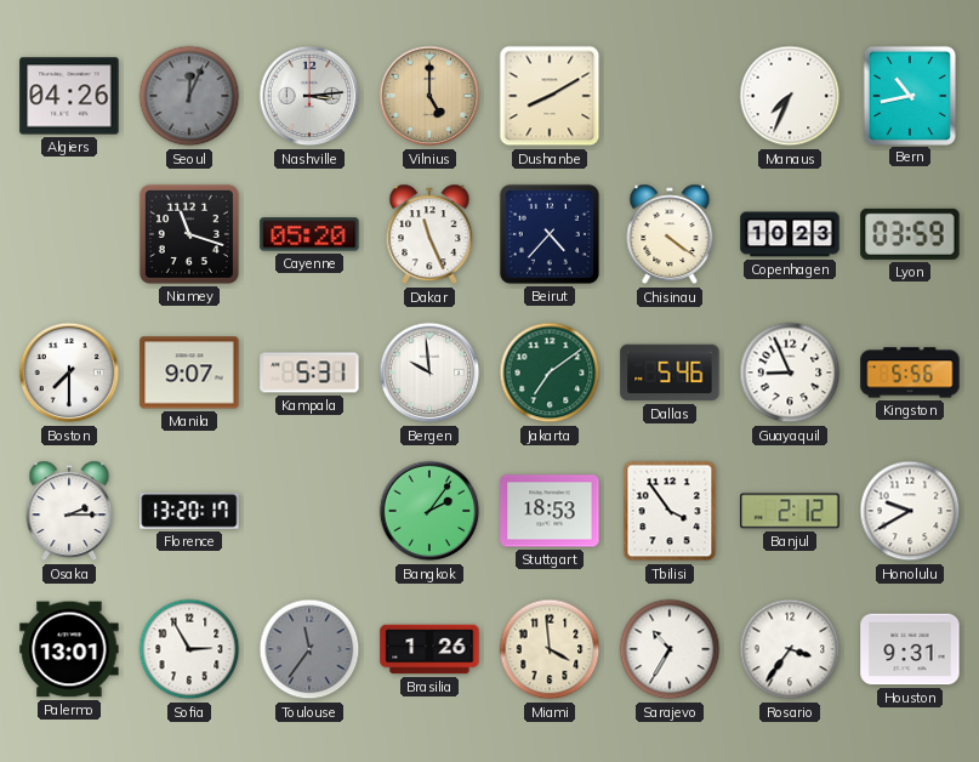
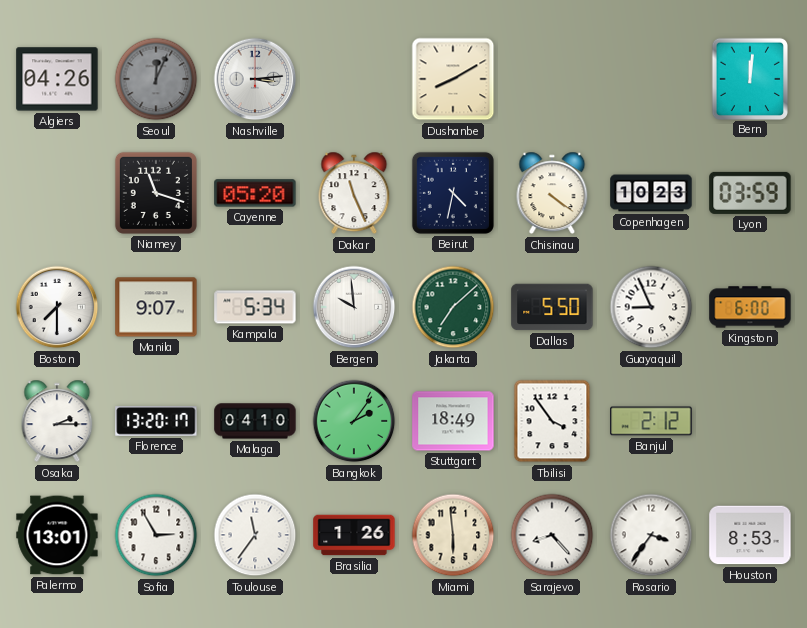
Vilnius: 5:00 -> none
Manaus: 7:34 -> none
Bern: 10:43 -> 12:01
Beirut: 4:37 -> 4:32
Kampala: 5:31 -> 5:34
Jakarta: 7:09 -> 7:08
Dallas: 5:46 -> 5:50
Kingston: 5:56 -> 6:00
Malaga: none -> 04:10
Stuttgart: 18:53 -> 18:49
Honolulu: 9:40 -> none
Toulouse dial: grey -> white
Miami: 3:59 -> 5:59
Sarajevo: 10:35 -> 8:23
Houston: 9:31 -> 8:53
